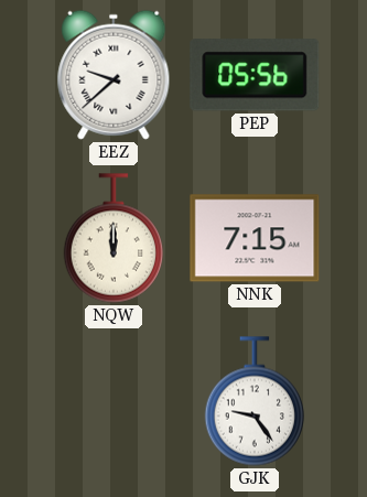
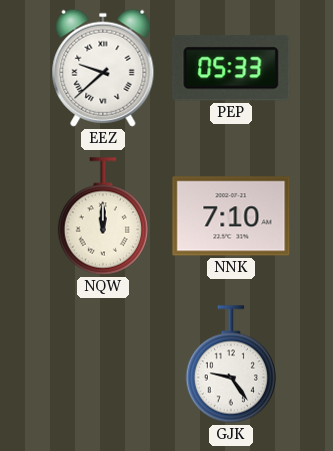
PEP: 05:56 -> 05:33
NNK: 7:15 -> 7:10
